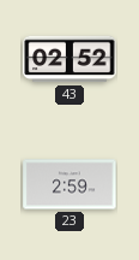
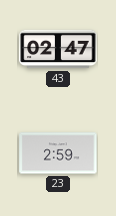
43: 02:52 -> 02:47
